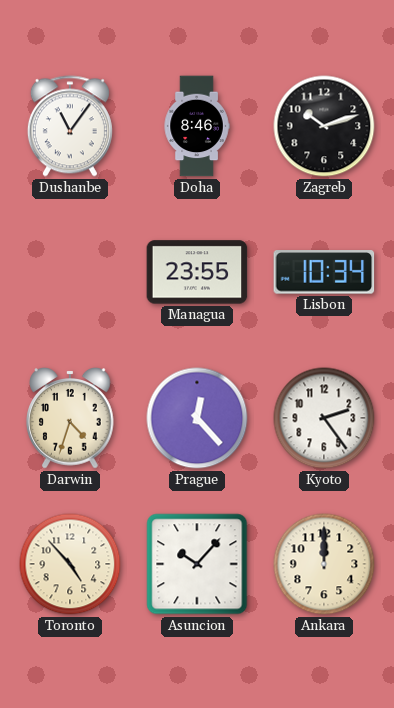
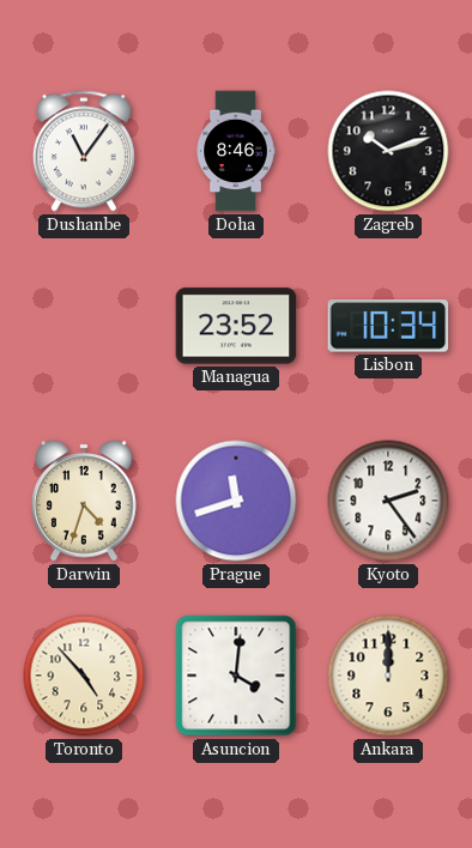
Managua: 23:55 -> 23:52
Prague: 12:23 -> 11:42
Asuncion: 10:07 -> 4:01
